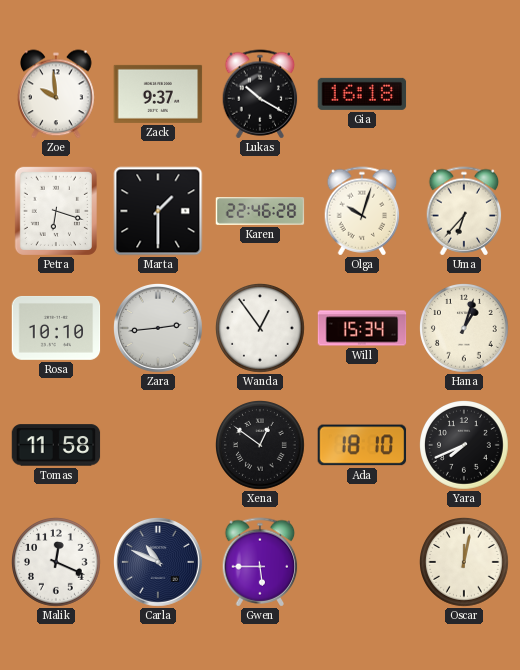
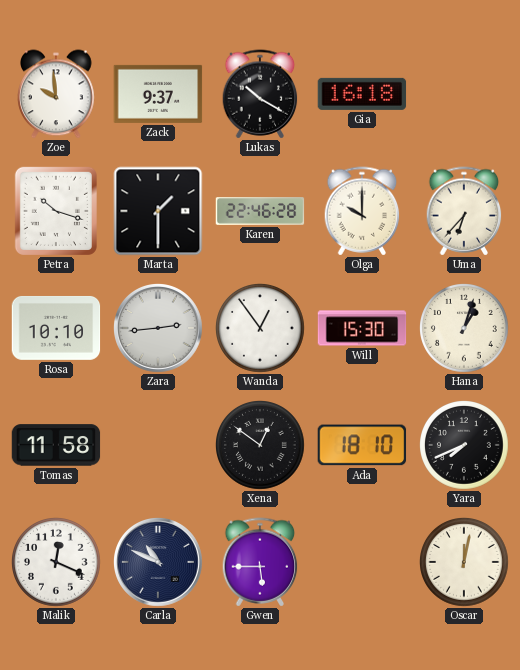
Petra: 6:18 -> 10:18
Olga: 10:03 -> 10:00
Will: 15:34 -> 15:30
